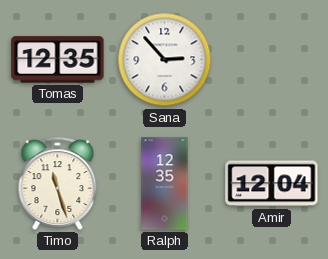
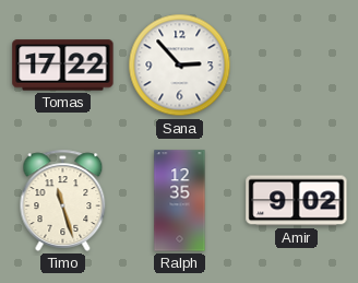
Tomas: 12:35 -> 17:22
Amir: 12:04 -> 9:02
